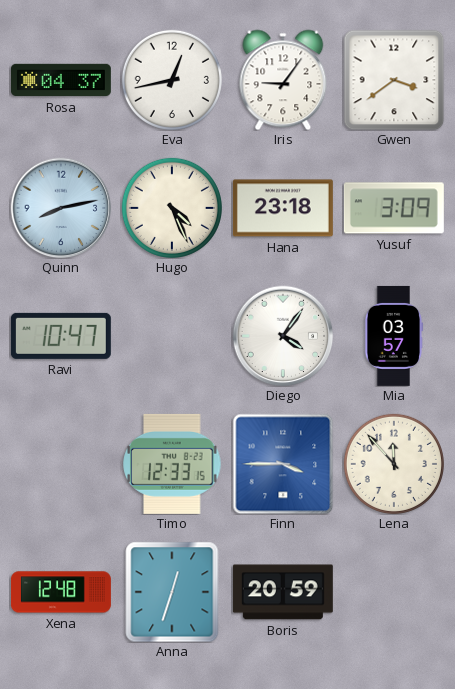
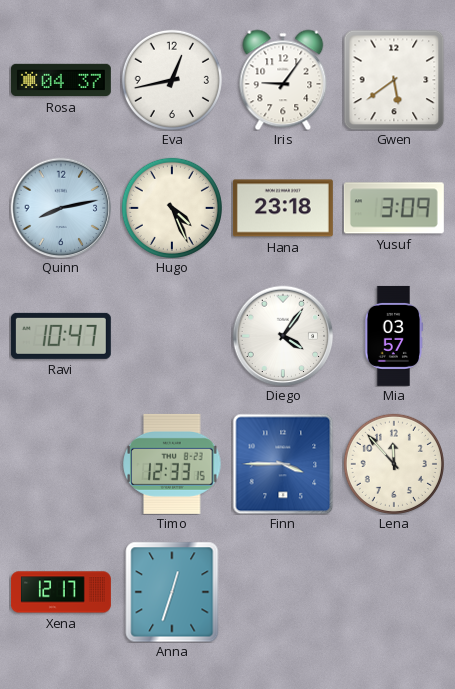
Gwen: 3:39 -> 5:39
Xena: 12:48 -> 12:17
Boris: 20:59 -> none
